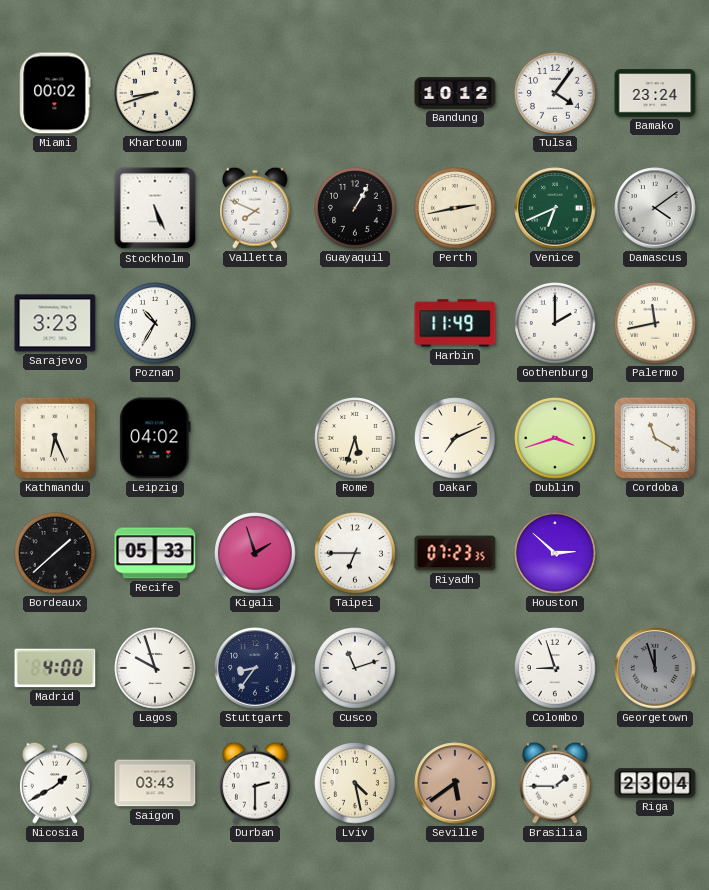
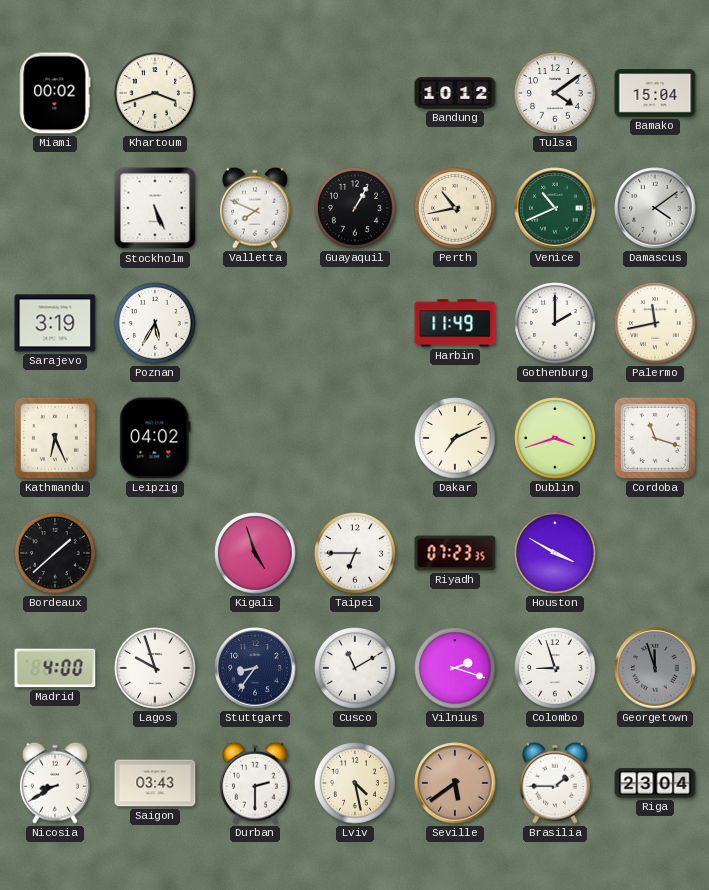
Khartoum: 8:42 -> 3:42
Tulsa: 4:06 -> 4:09
Bamako: 23:24 -> 15:04
Perth: 2:43 -> 10:43
Venice: 6:41 -> 10:41
Sarajevo: 3:23 -> 3:19
Poznan: 10:35 -> 5:35
Rome: 5:33 -> none
Cordoba: 11:20 -> 11:18
Recife: 05:33 -> none
Kigali: 1:57 -> 4:57
Houston: 2:52 -> 3:50
Cusco: 11:12 -> 11:10
Vilnius: none -> 2:18
Nicosia: 1:40 -> 8:40
